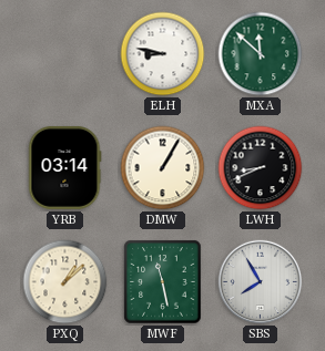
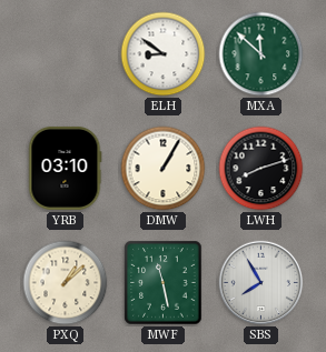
ELH: 8:47 -> 8:51
YRB: 03:14 -> 03:10
LWH: 8:41 -> 8:12
